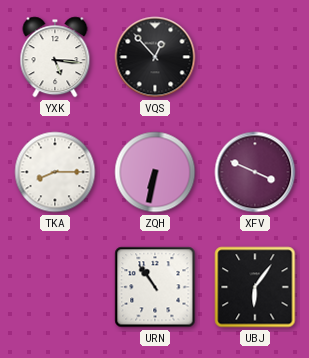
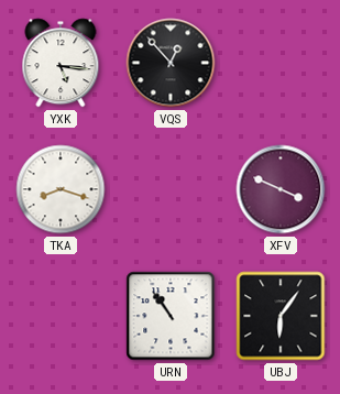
TKA: 8:15 -> 8:18
ZQH: 6:32 -> none
